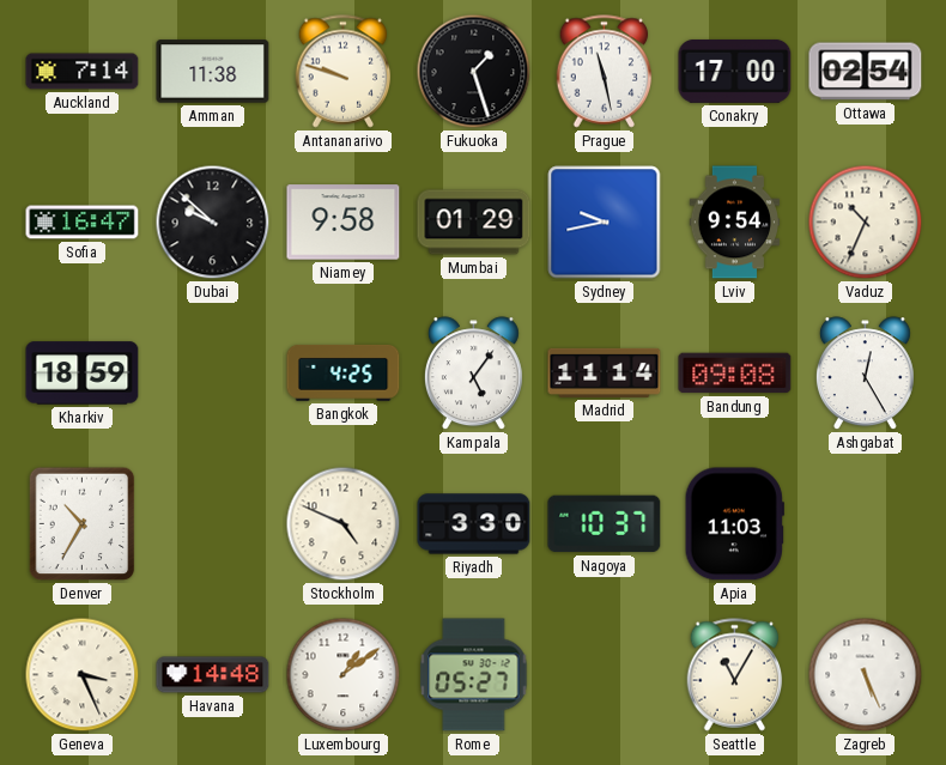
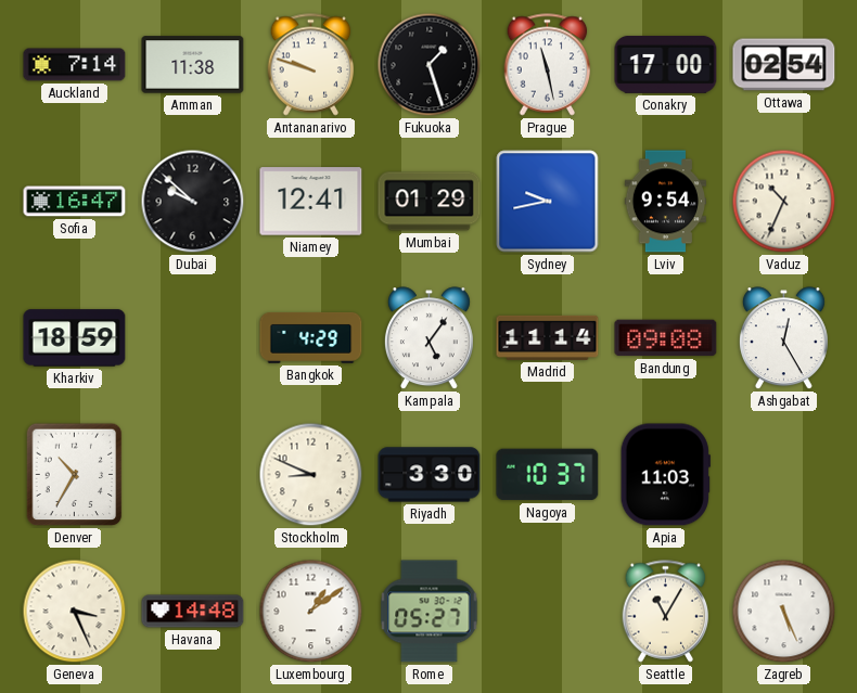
Niamey: 9:58 -> 12:41
Bangkok: 4:25 -> 4:29
Stockholm: 4:49 -> 8:49
